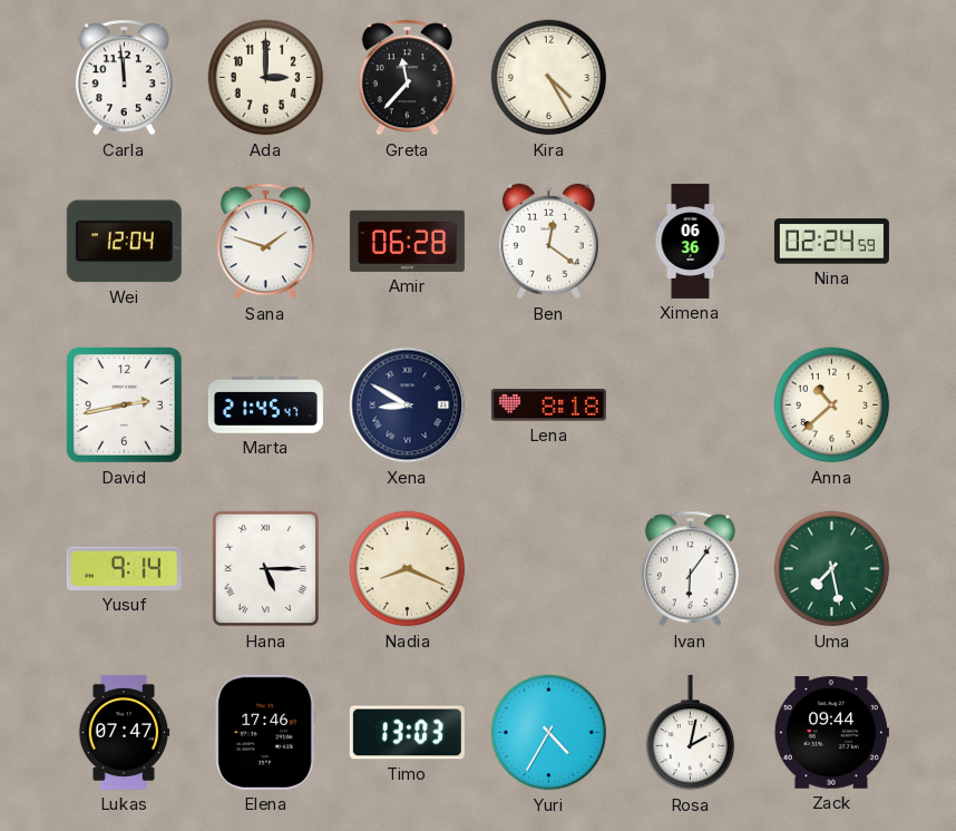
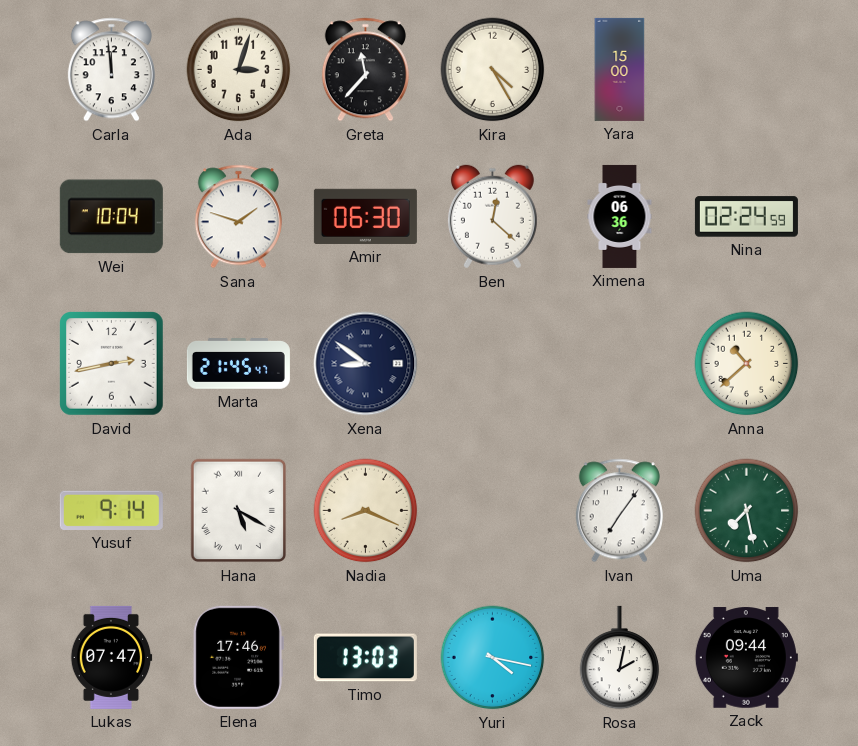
Ada: 3:00 -> 3:03
Yara: none -> 15:00
Wei: 12:04 -> 10:04
Amir: 06:28 -> 06:30
Ben: 12:21 -> 12:22
Xena: 8:50 -> 8:51
Lena: 8:18 -> none
Hana: 5:15 -> 5:20
Ivan: 6:06 -> 7:06
Yuri: 4:35 -> 4:17
